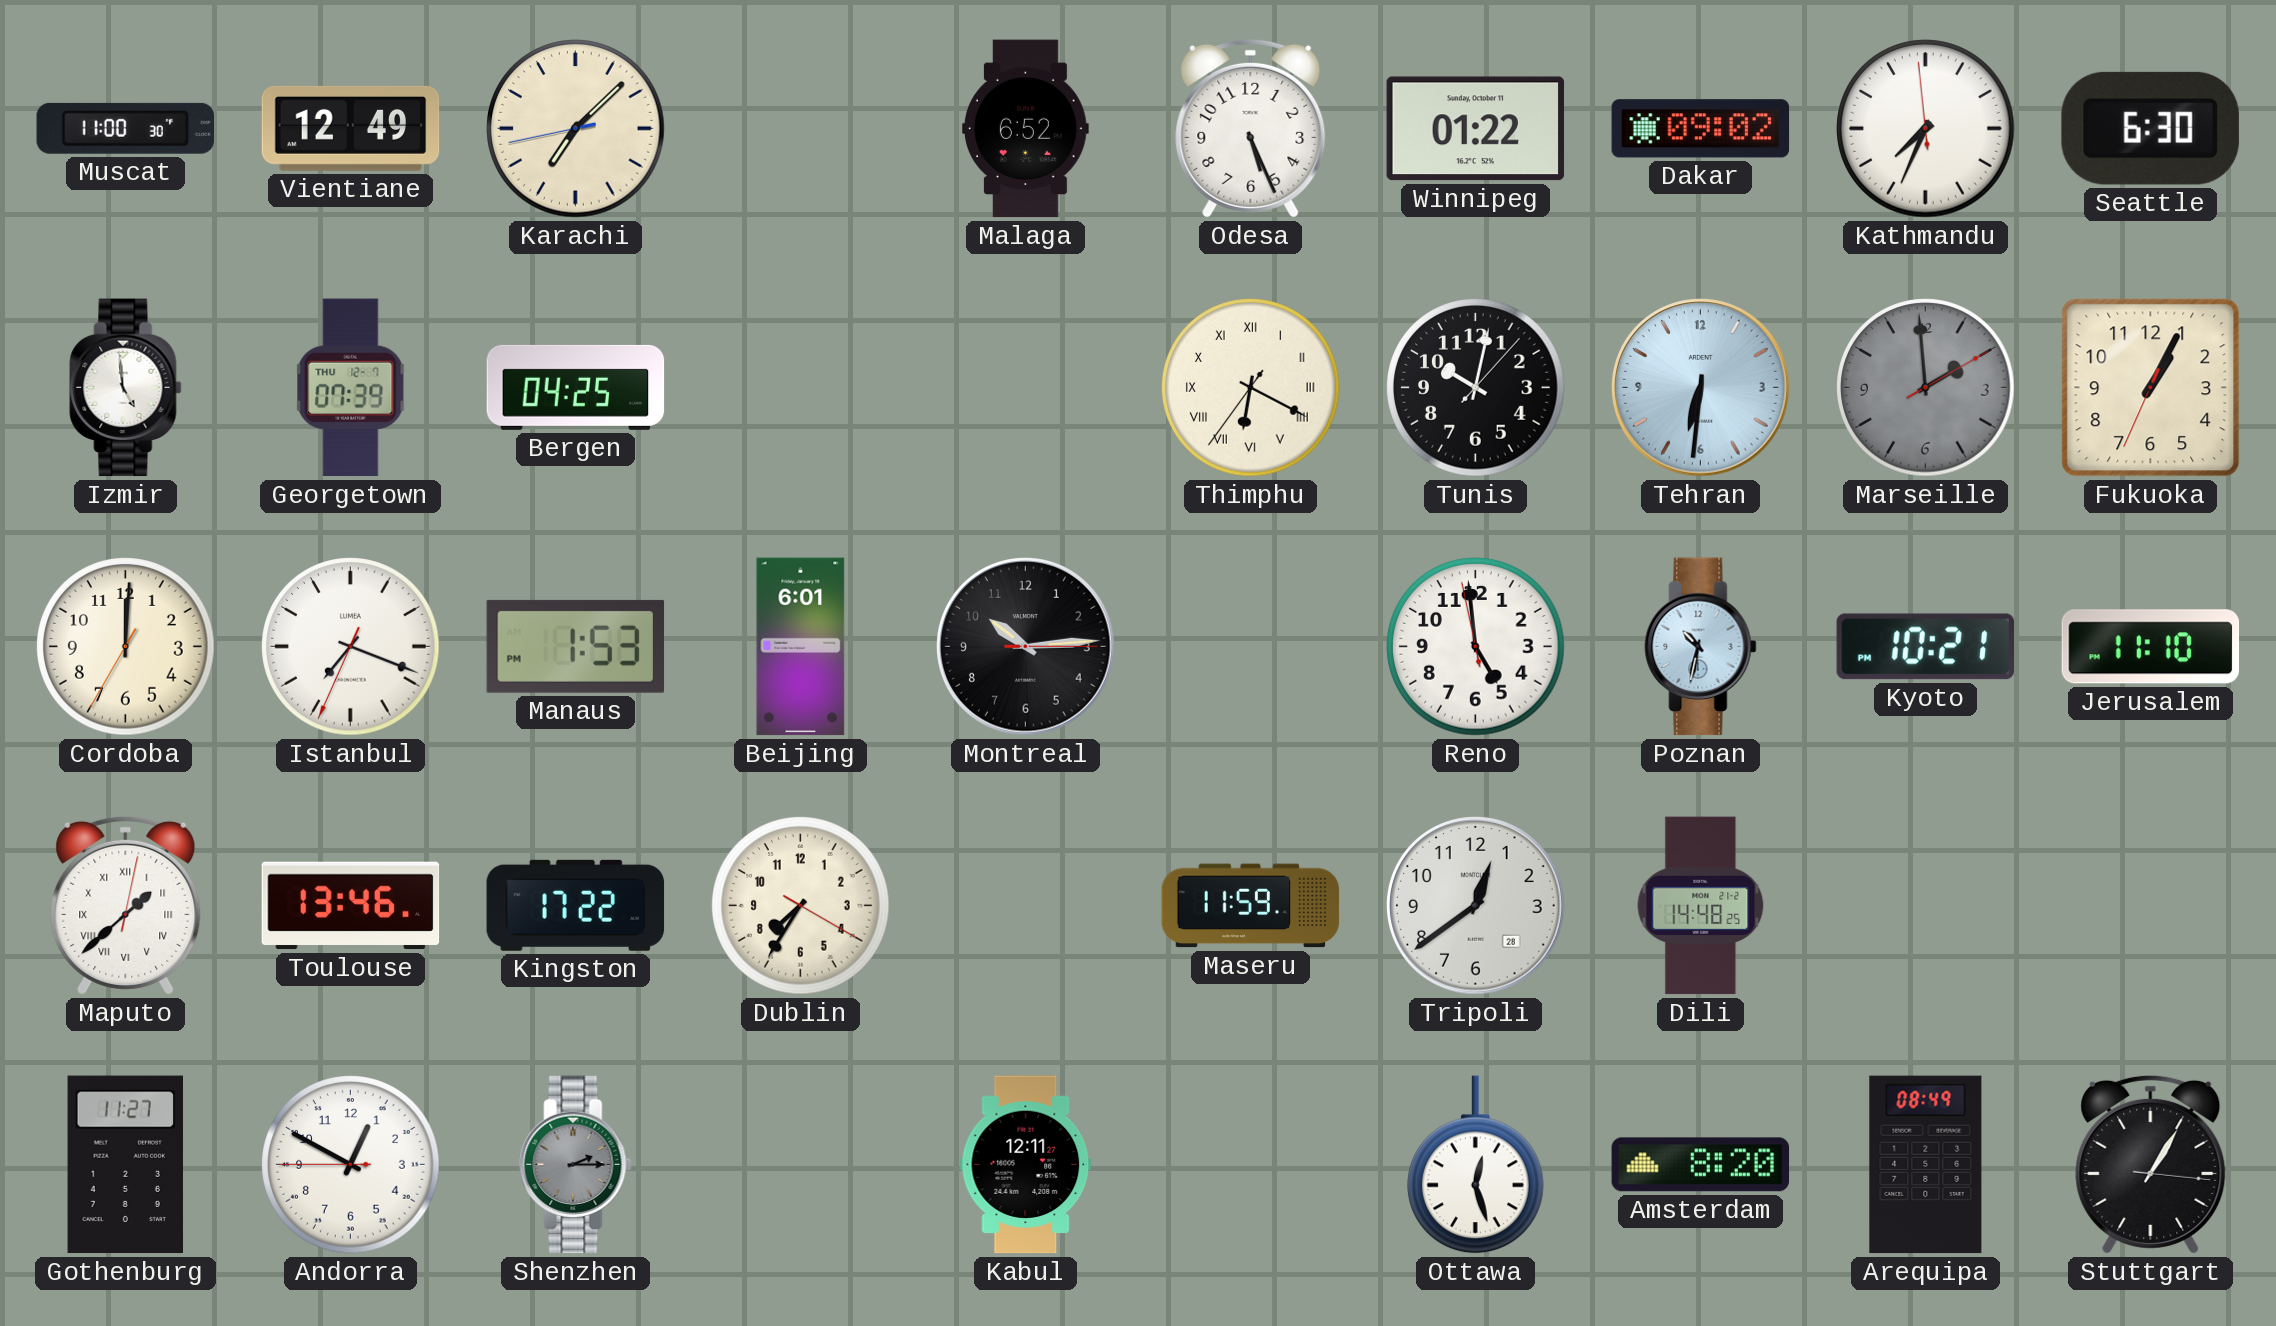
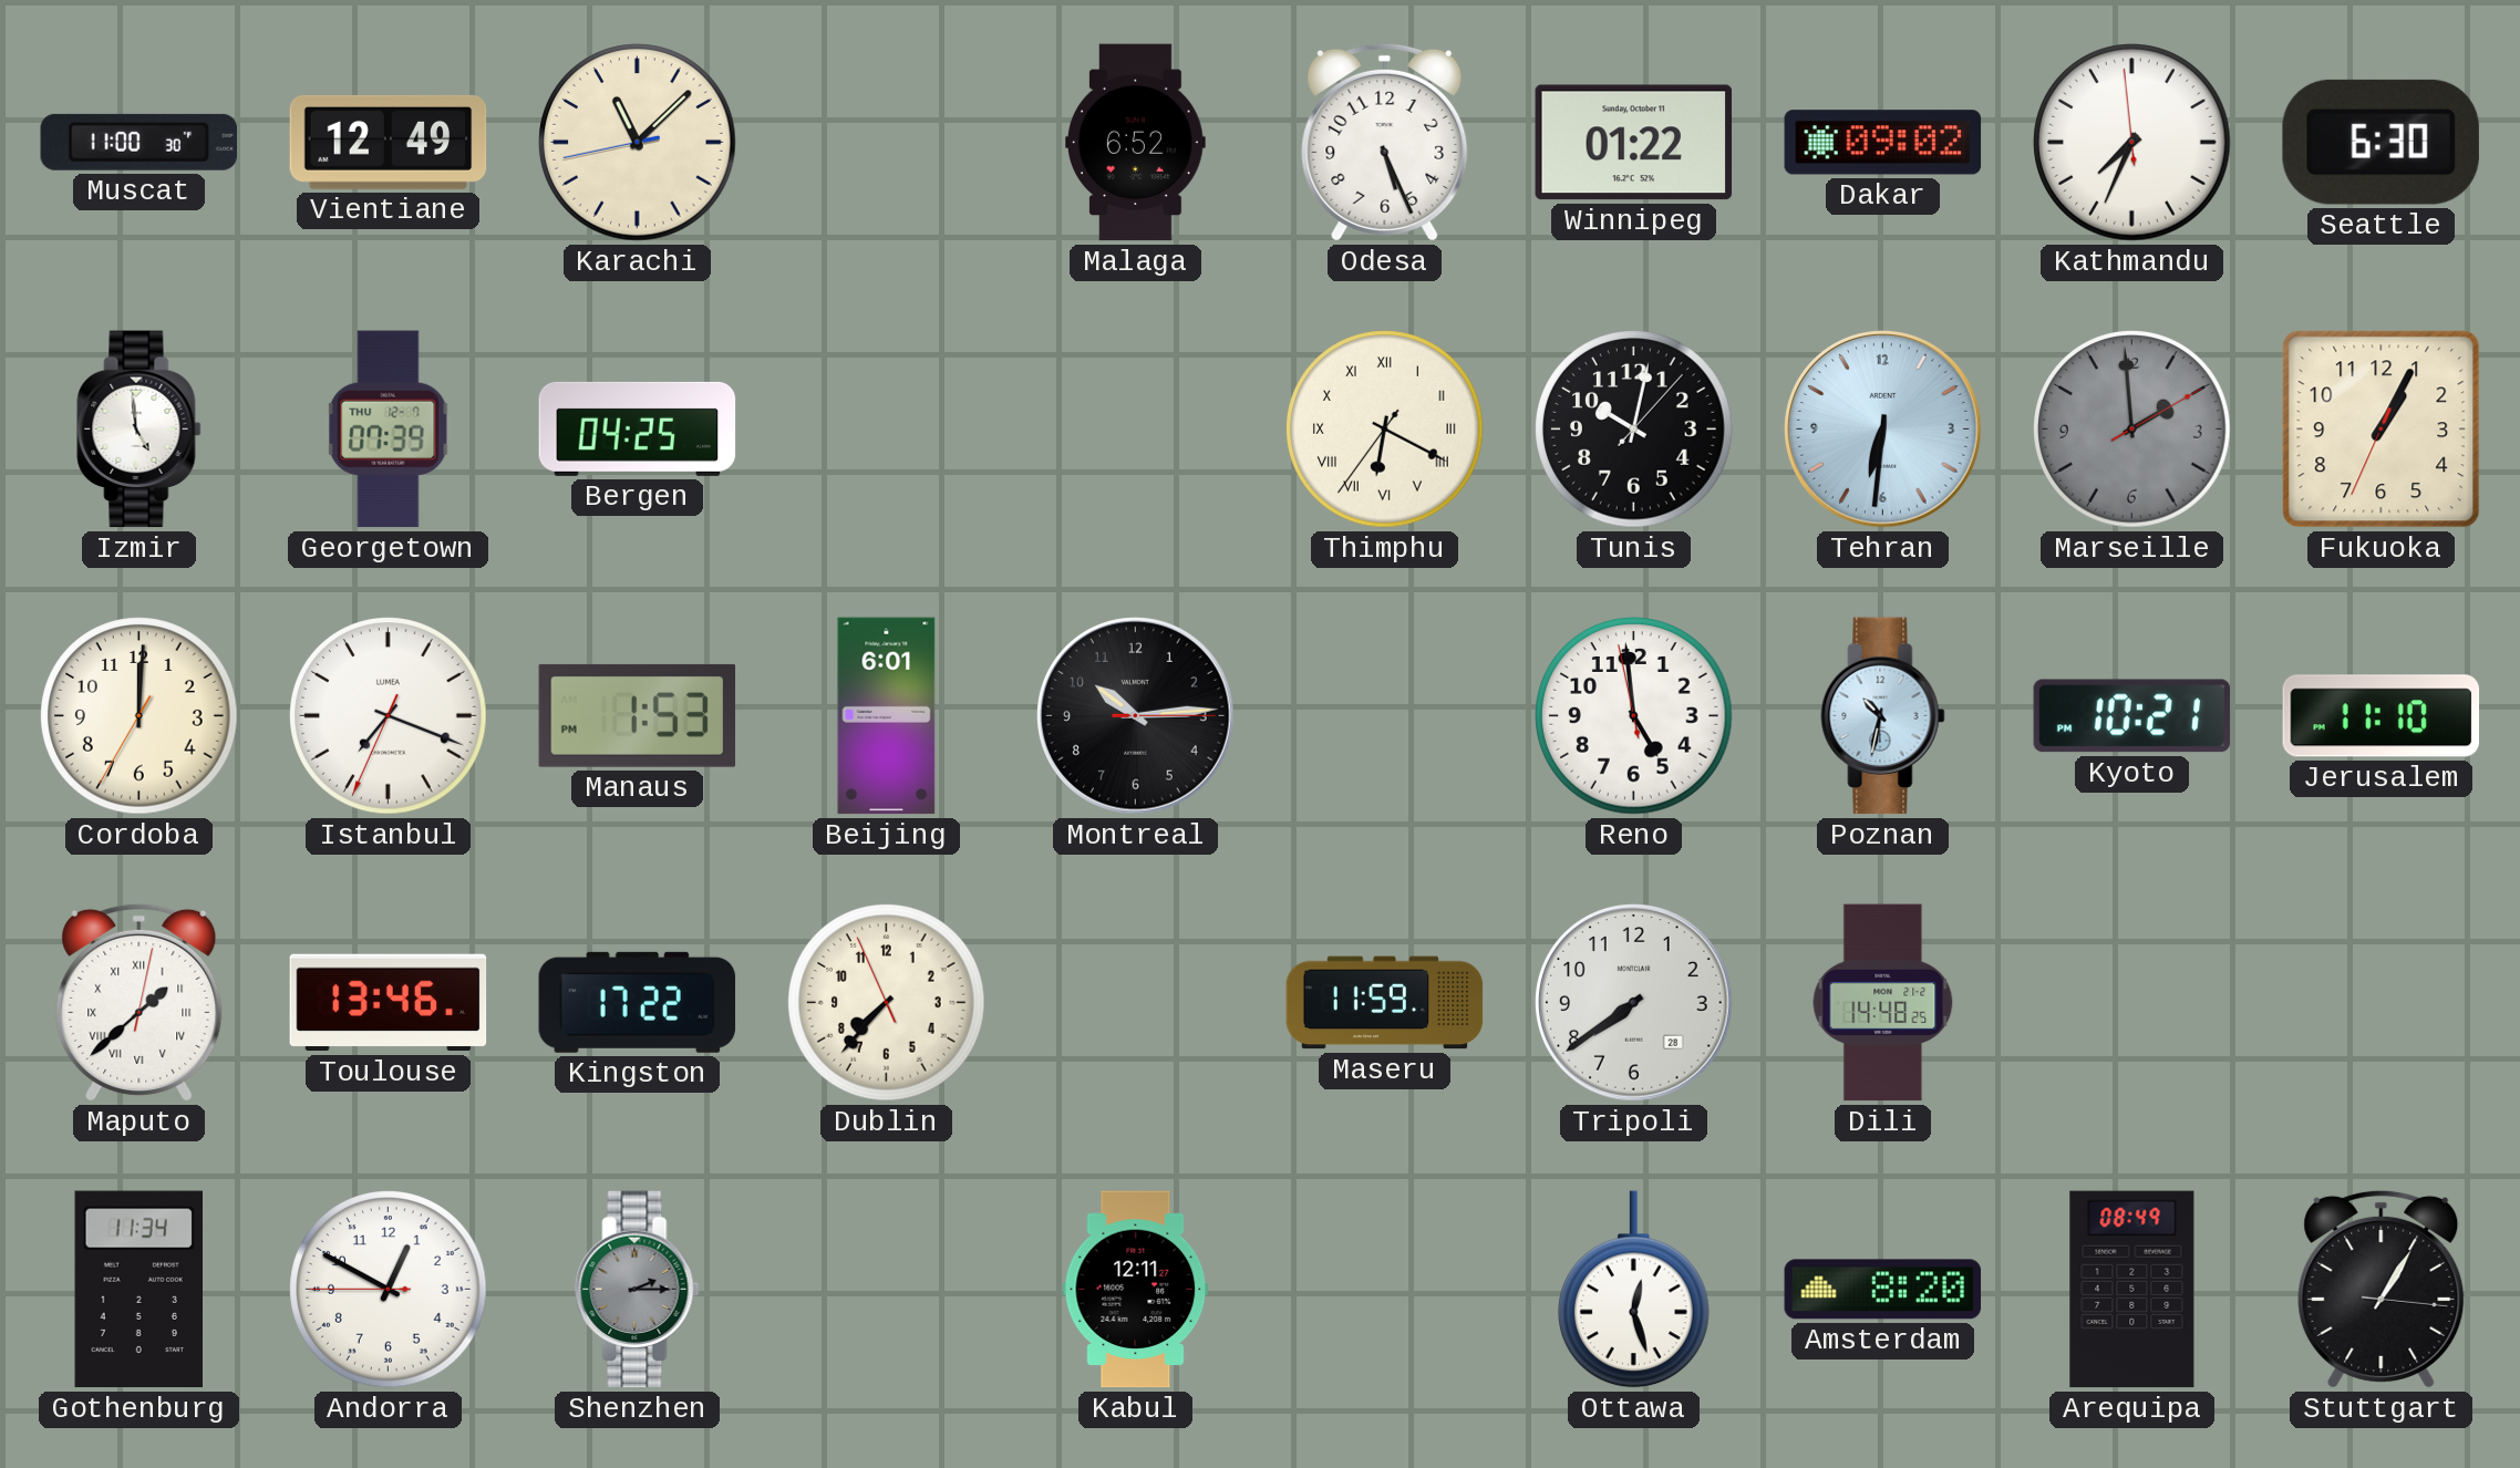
Karachi: 7:07 -> 11:07
Dublin: 7:35 -> 7:36
Tripoli: 12:39 -> 7:39
Gothenburg: 11:27 -> 11:34
